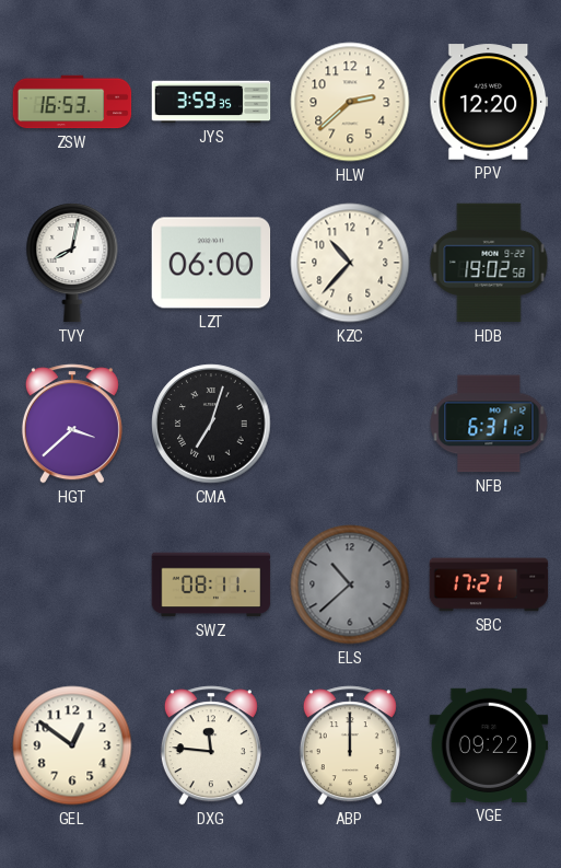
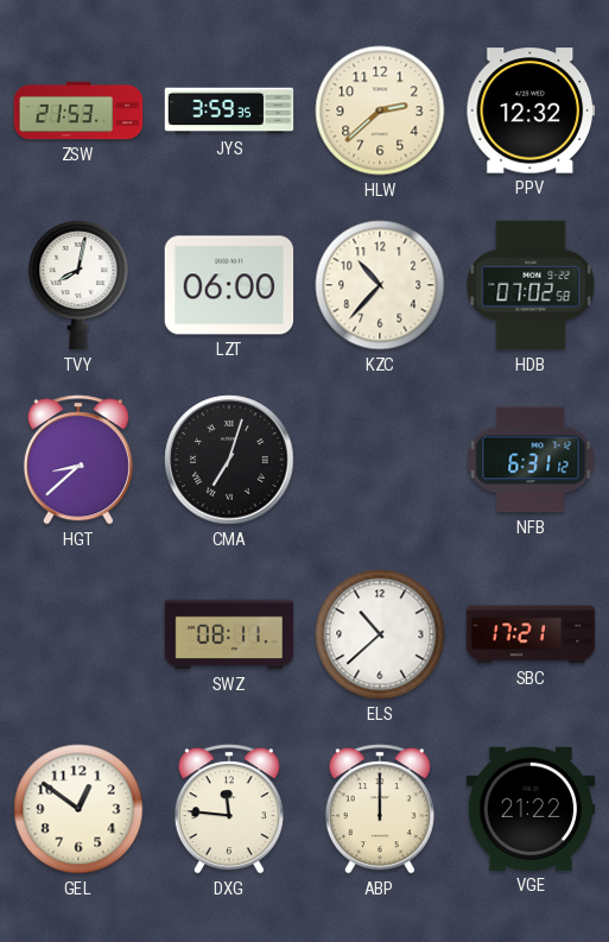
ZSW: 16:53 -> 21:53
PPV: 12:20 -> 12:32
HDB: 19:02 -> 07:02
HGT: 3:38 -> 8:38
ELS dial: grey -> white
VGE: 09:22 -> 21:22
